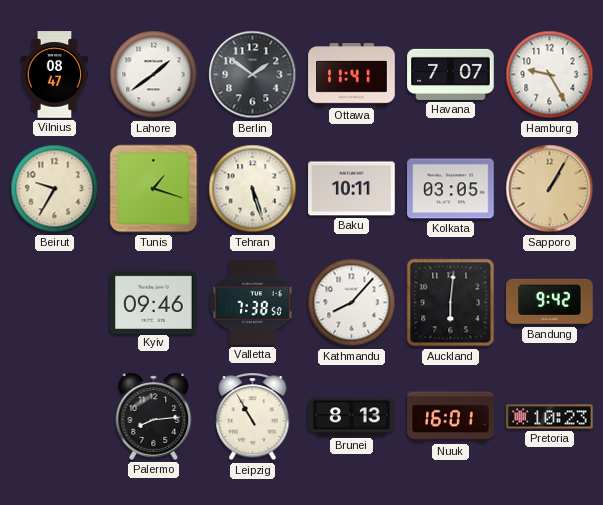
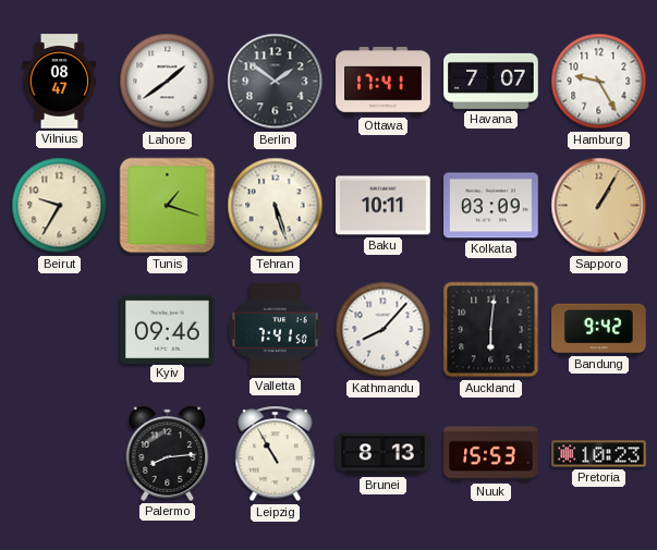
Ottawa: 11:41 -> 17:41
Kolkata: 03:05 -> 03:09
Valletta: 7:38 -> 7:41
Nuuk: 16:01 -> 15:53
